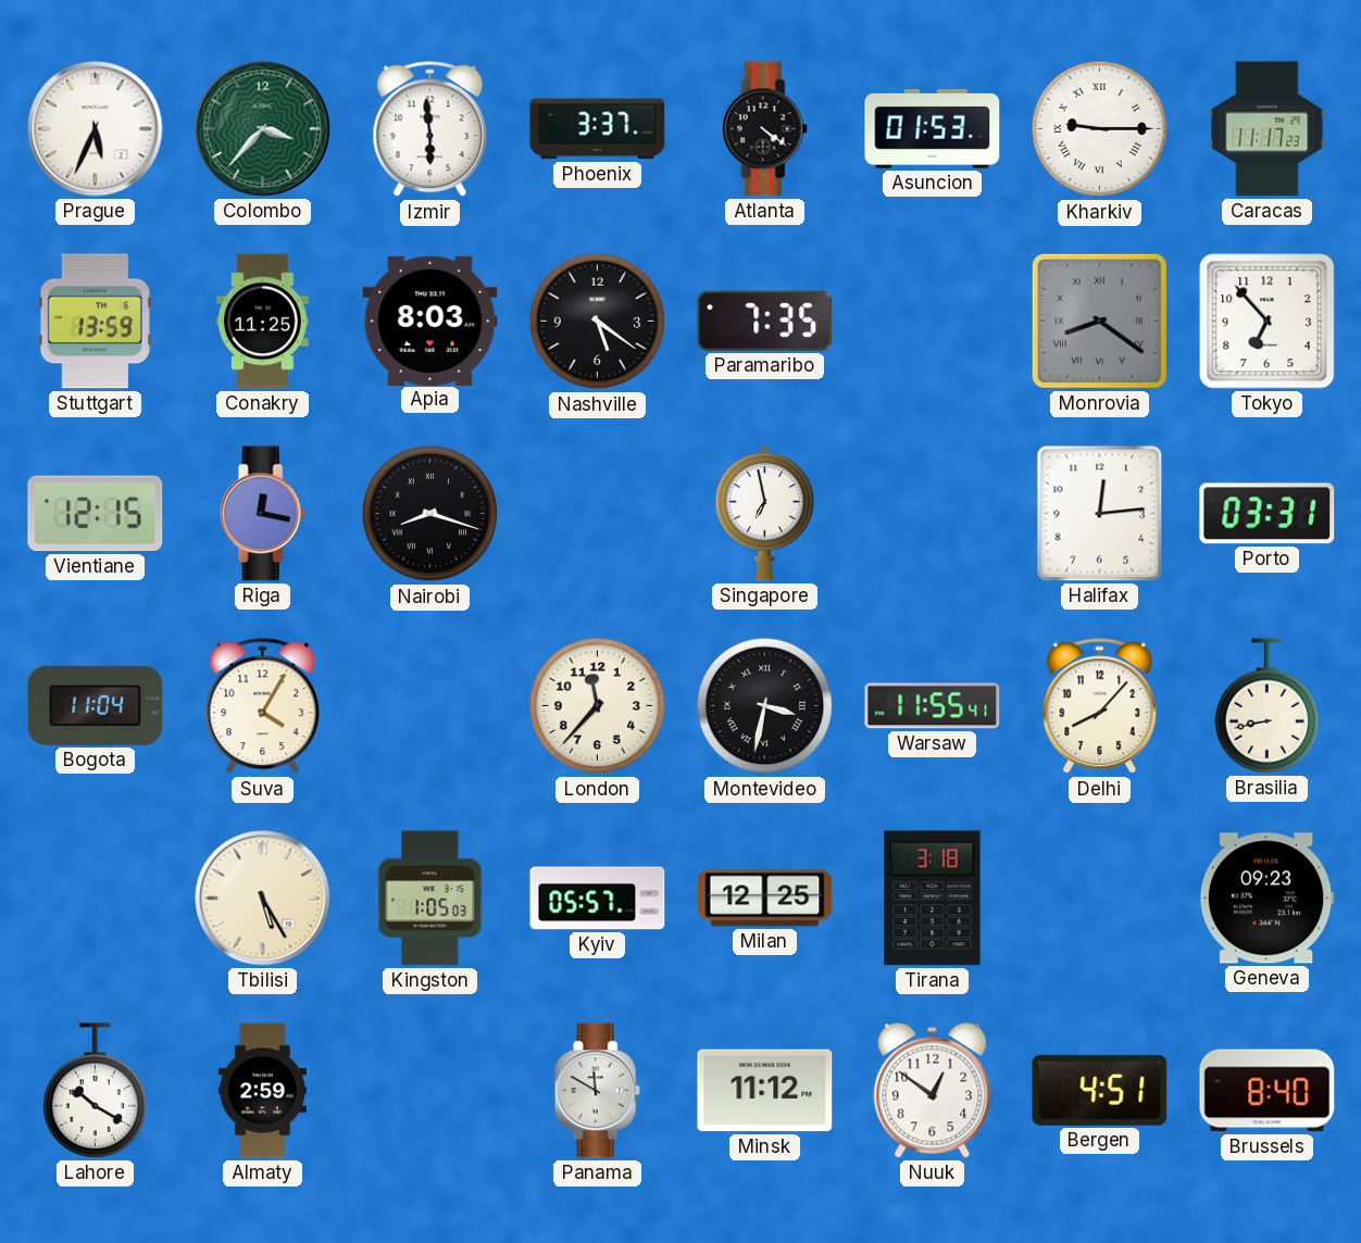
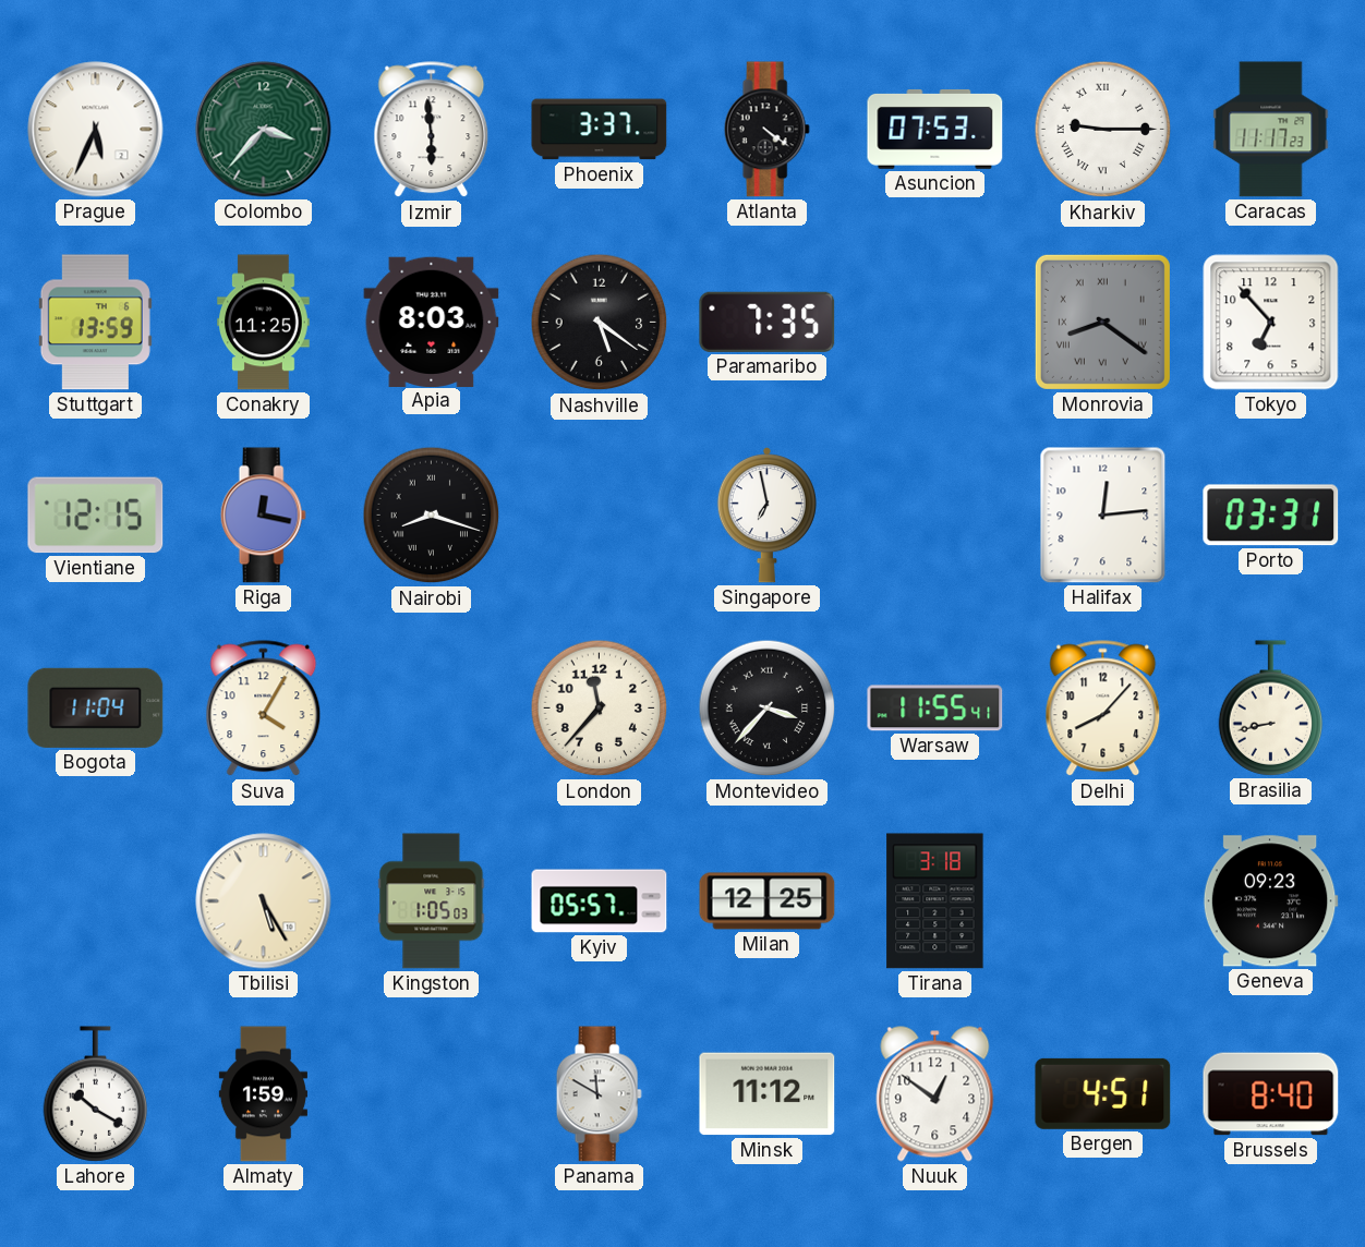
Asuncion: 01:53 -> 07:53
Montevideo: 3:32 -> 3:37
Almaty: 2:59 -> 1:59
